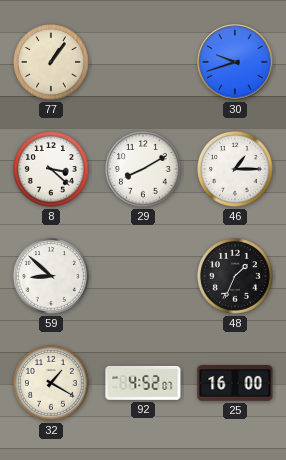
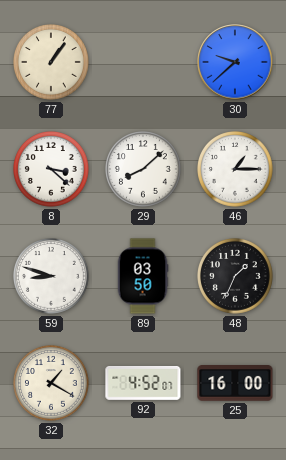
30: 9:42 -> 9:38
29: 8:10 -> 8:08
59: 8:52 -> 8:48
89: none -> 03:50
